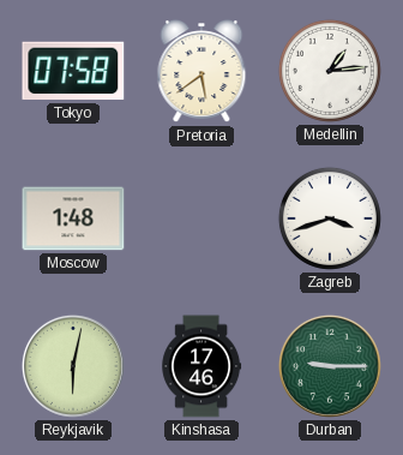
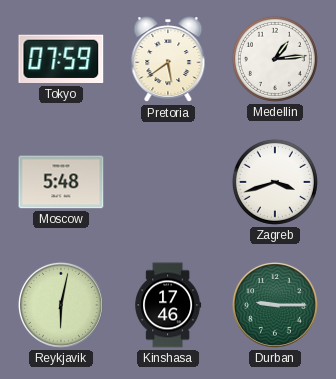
Tokyo: 07:58 -> 07:59
Moscow: 1:48 -> 5:48
